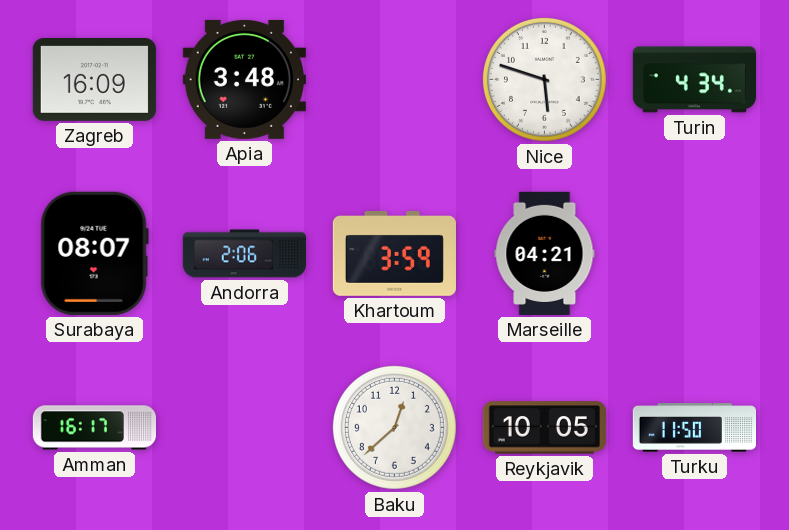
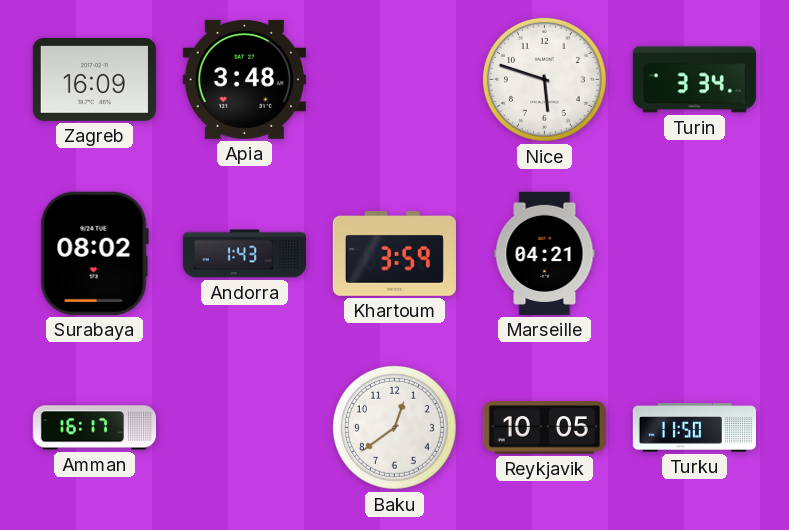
Turin: 4:34 -> 3:34
Surabaya: 08:07 -> 08:02
Andorra: 2:06 -> 1:43
Baku: 12:38 -> 12:39
